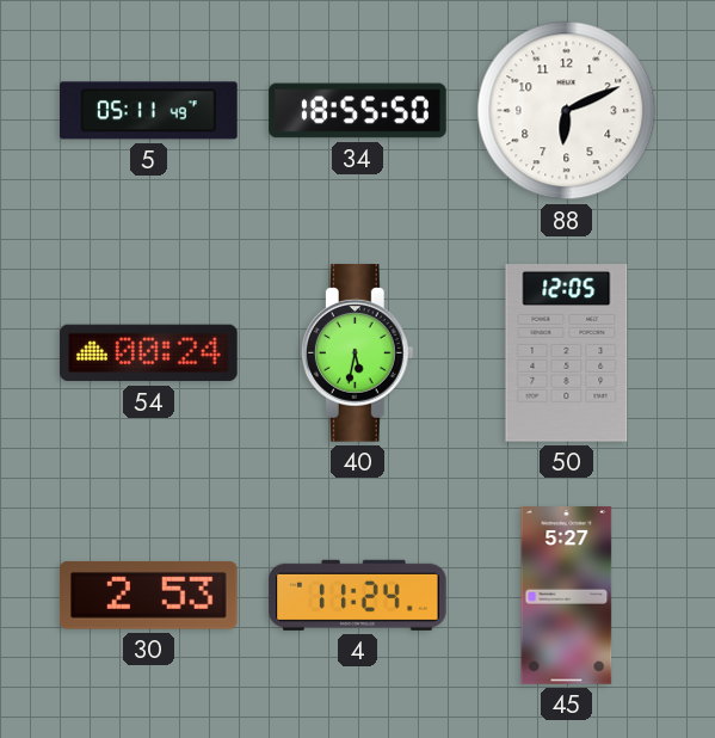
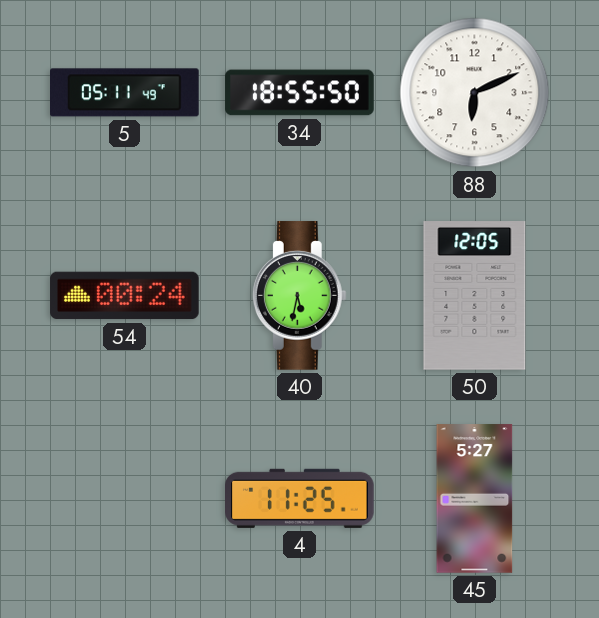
30: 2:53 -> none
4: 11:24 -> 11:25
